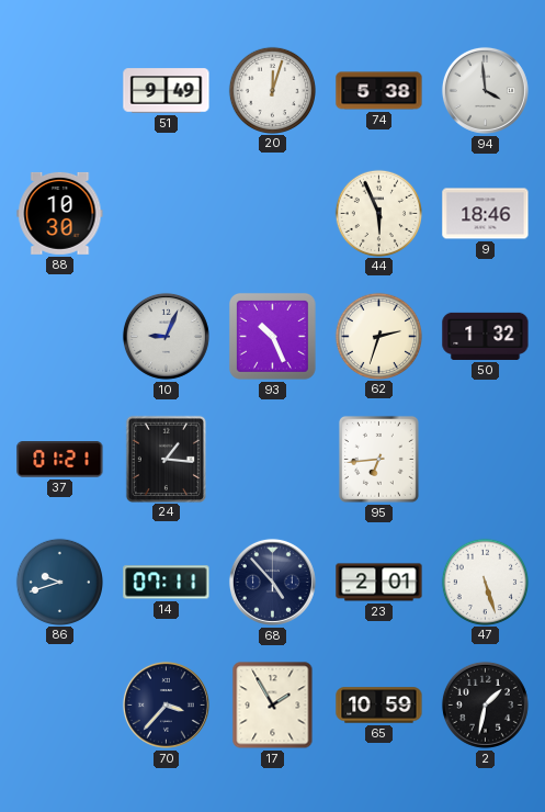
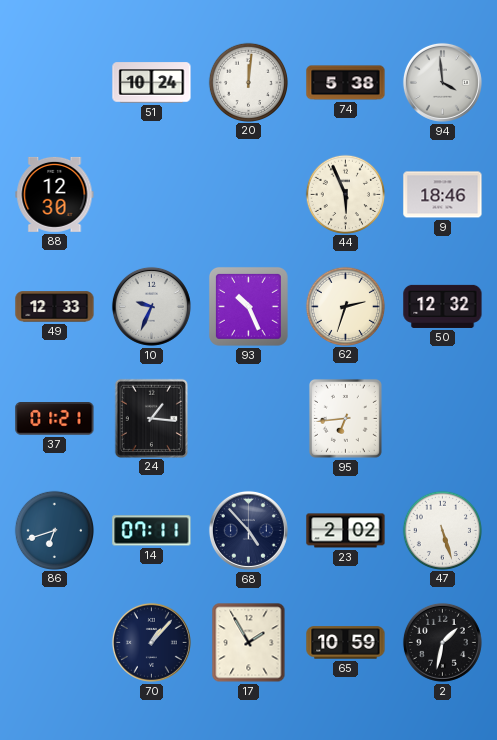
51: 9:49 -> 10:24
20: 12:03 -> 12:01
88: 10:30 -> 12:30
49: none -> 12:33
10: 9:04 -> 9:34
50: 1:32 -> 12:32
86: 9:42 -> 6:42
23: 2:01 -> 2:02
70: 3:37 -> 1:07
